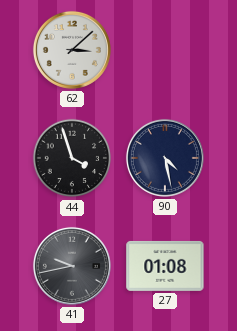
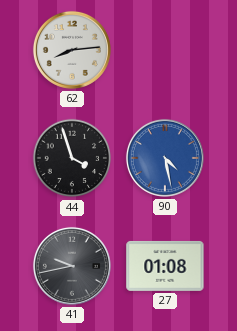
62: 3:08 -> 8:14
90 dial: navy -> blue
